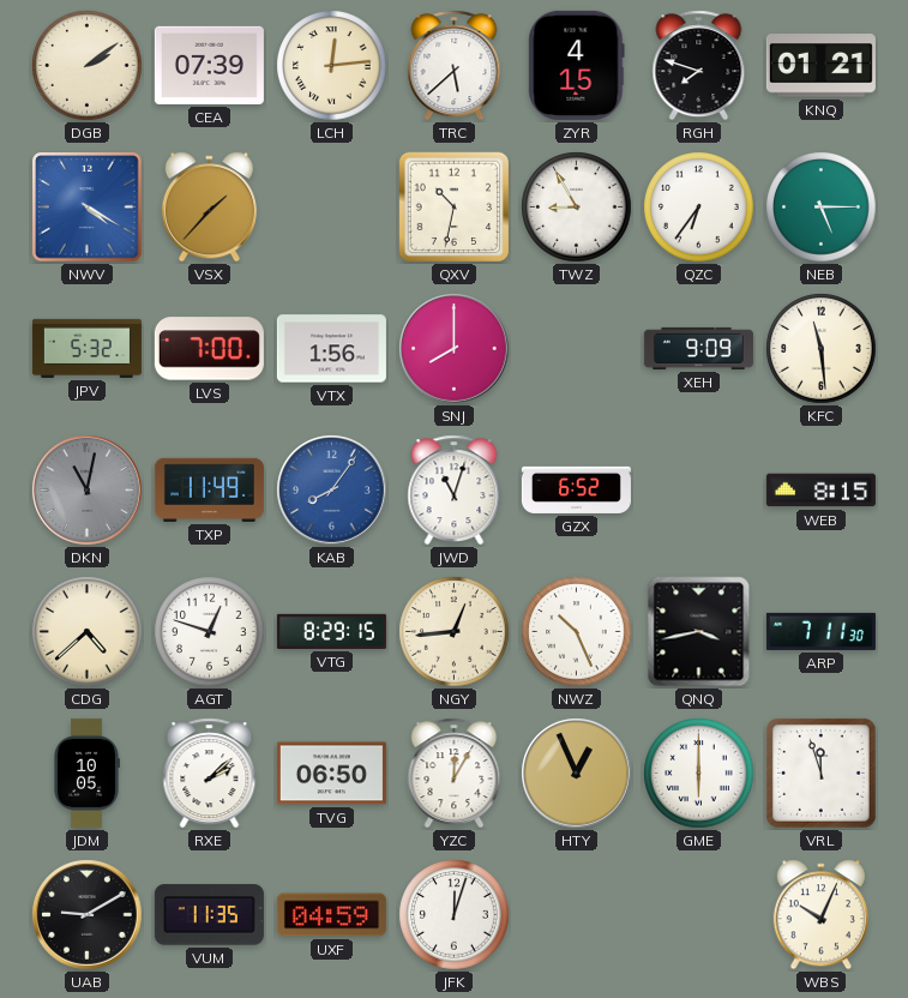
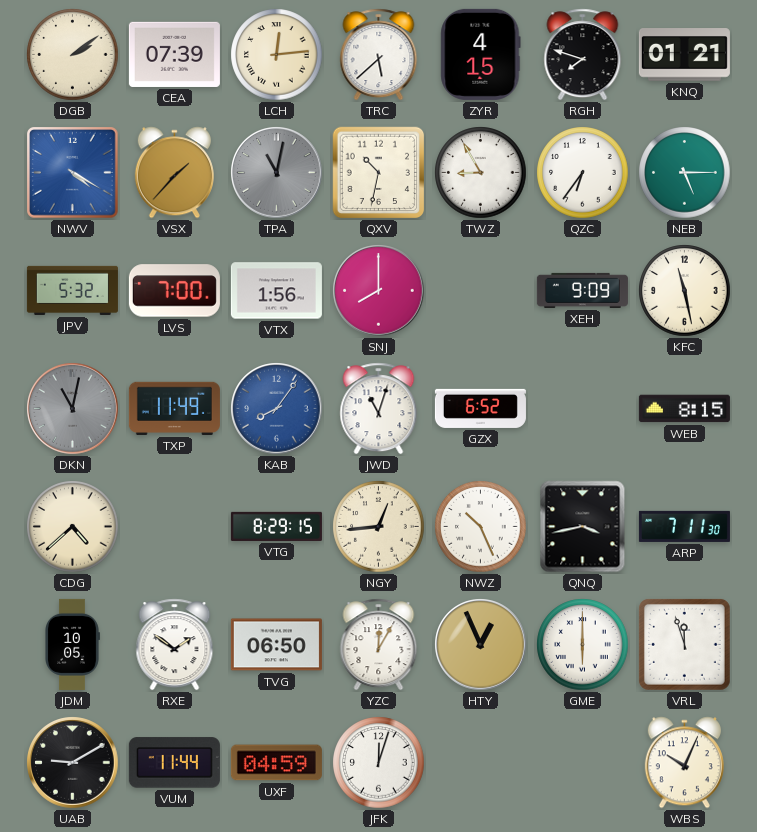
TPA: none -> 11:02
KFC: 11:29 -> 11:28
AGT: 12:48 -> none
RXE: 2:08 -> 1:51
VUM: 11:35 -> 11:44
